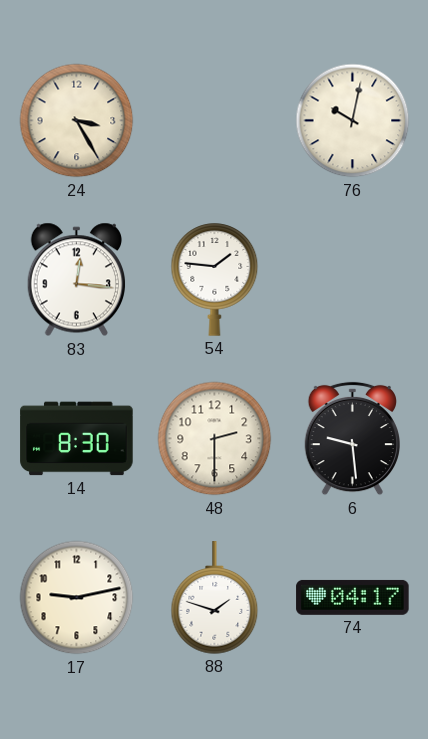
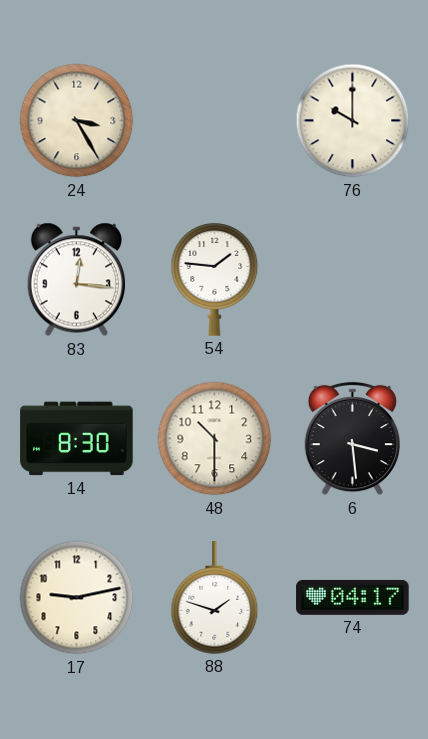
76: 10:02 -> 10:00
48: 2:30 -> 10:30
6: 9:29 -> 3:29
